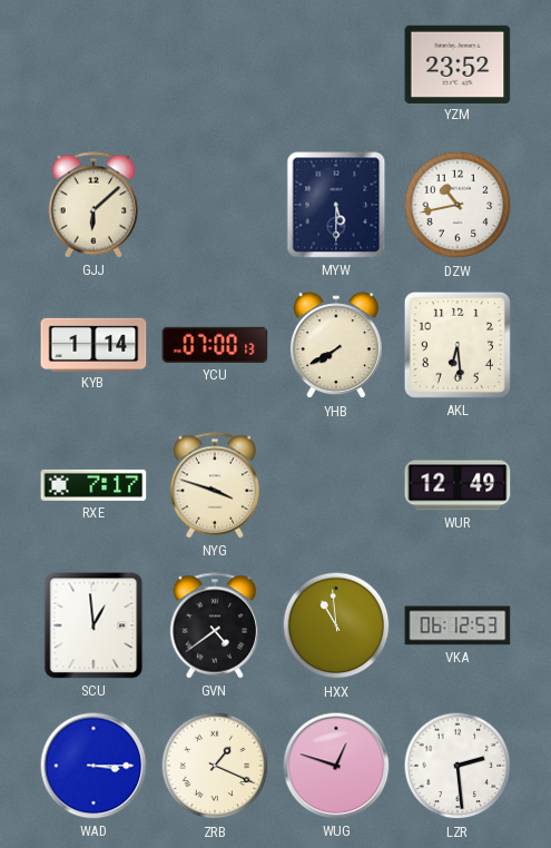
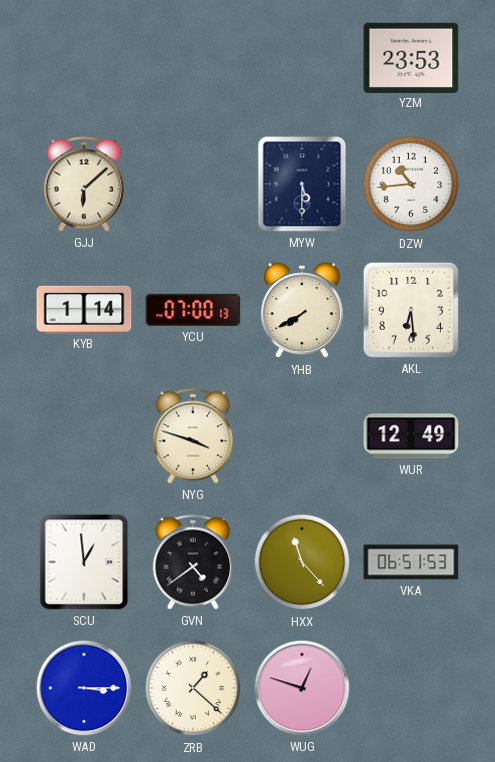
YZM: 23:52 -> 23:53
DZW: 10:43 -> 10:44
RXE: 7:17 -> none
HXX: 10:59 -> 11:23
VKA: 06:12 -> 06:51
ZRB: 1:19 -> 1:22
LZR: 2:29 -> none
